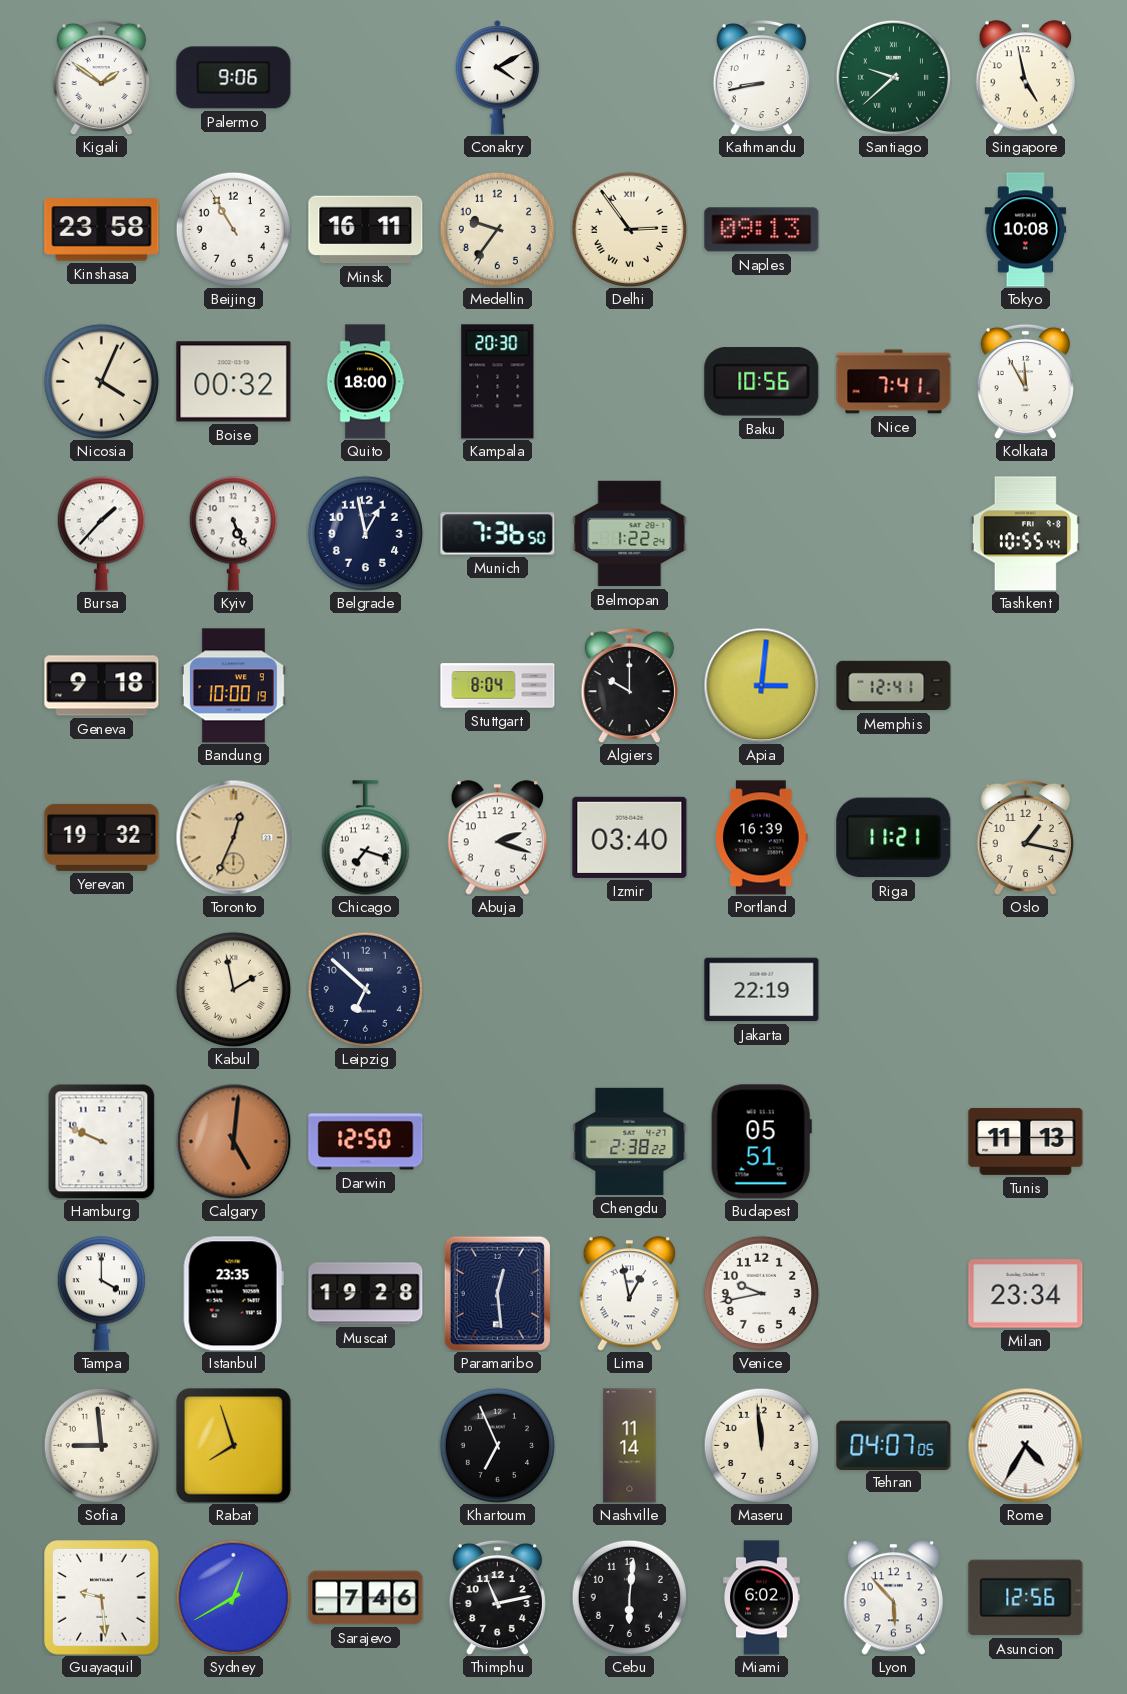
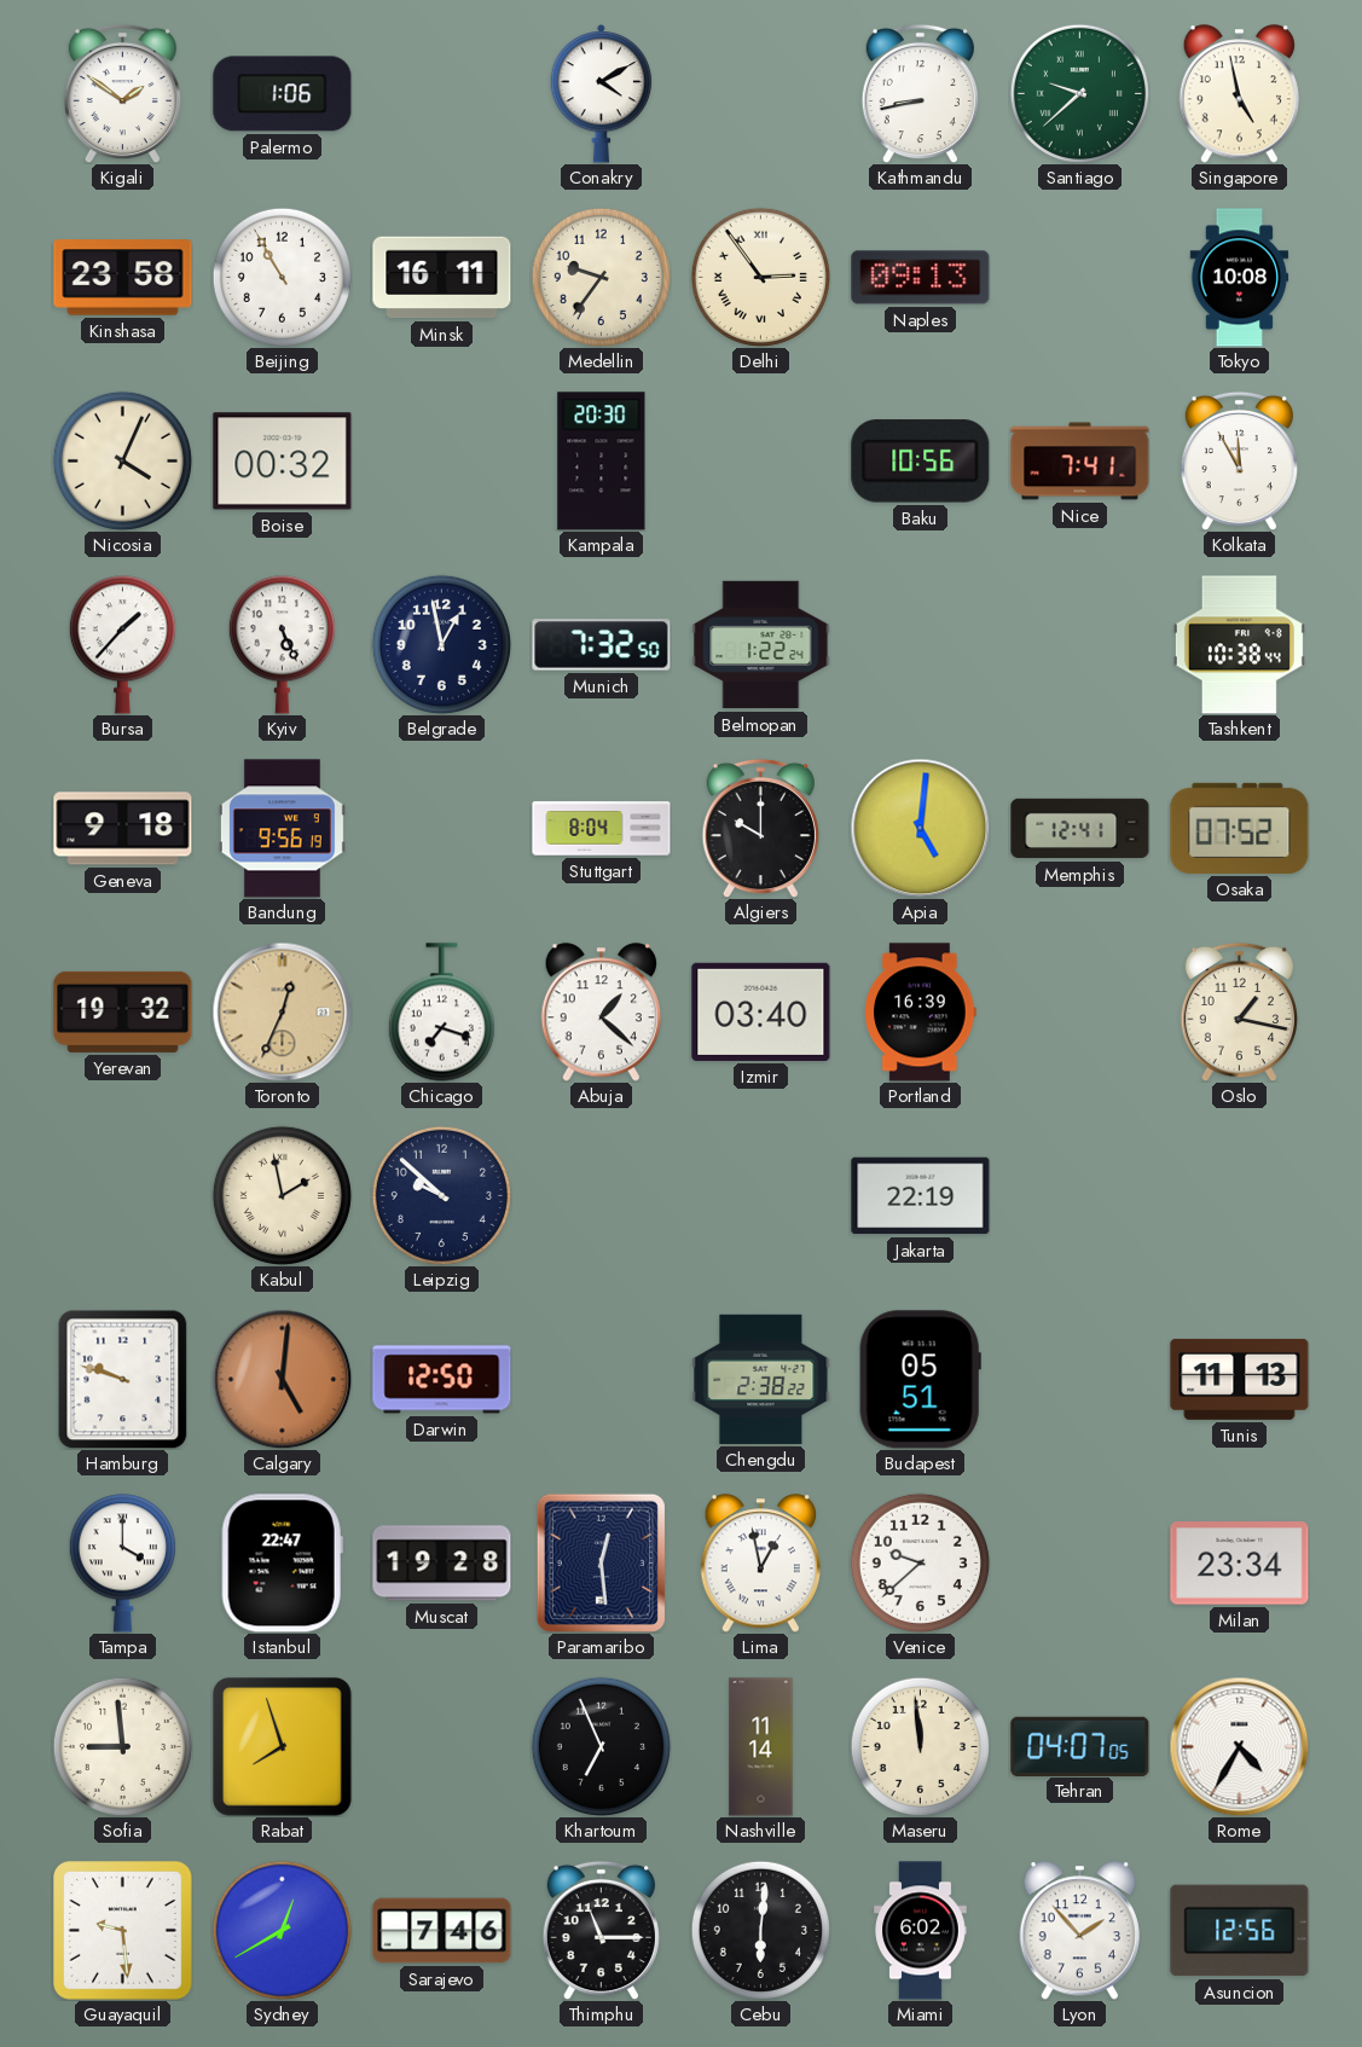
Palermo: 9:06 -> 1:06
Quito: 18:00 -> none
Munich: 7:36 -> 7:32
Tashkent: 10:55 -> 10:38
Bandung: 10:00 -> 9:56
Apia: 3:01 -> 5:01
Osaka: none -> 07:52
Abuja: 2:18 -> 1:22
Riga: 11:21 -> none
Leipzig: 6:52 -> 9:52
Hamburg: 9:49 -> 9:48
Istanbul: 23:35 -> 22:47
Venice: 9:43 -> 9:38
Thimphu: 11:13 -> 11:15
Lyon: 5:53 -> 1:53
